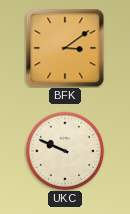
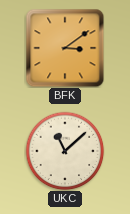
UKC: 9:49 -> 11:08
